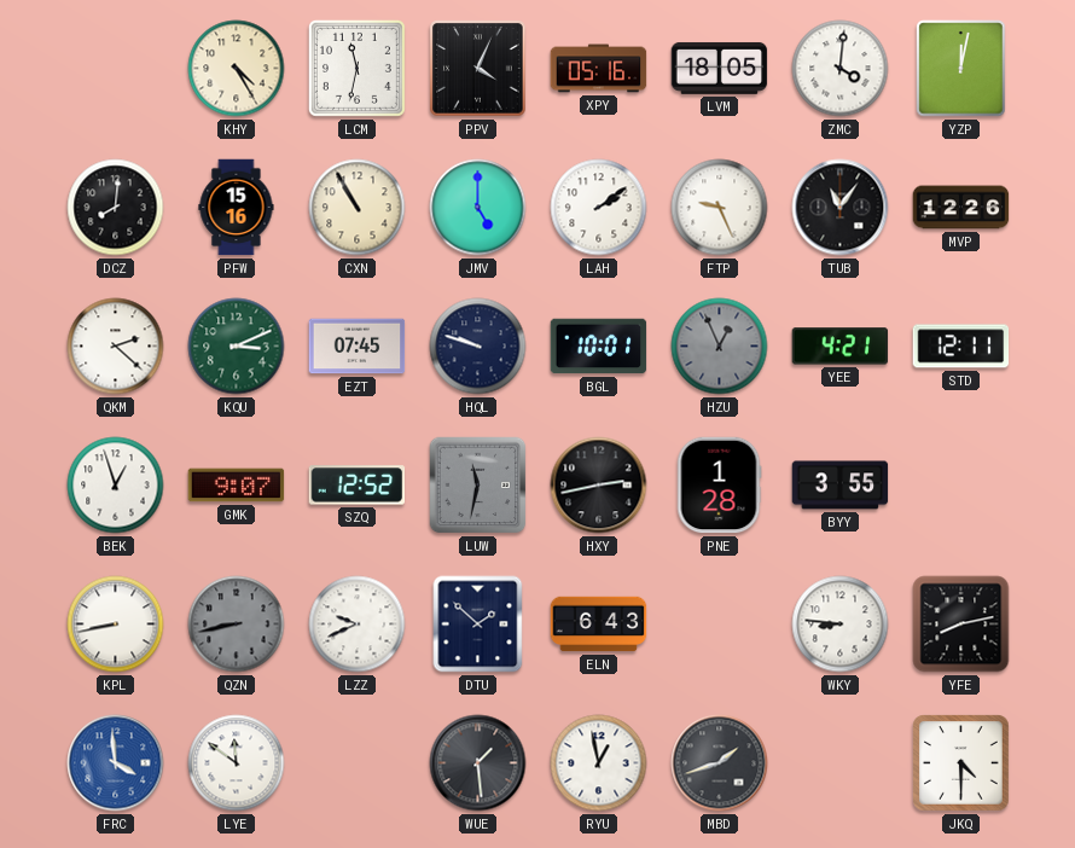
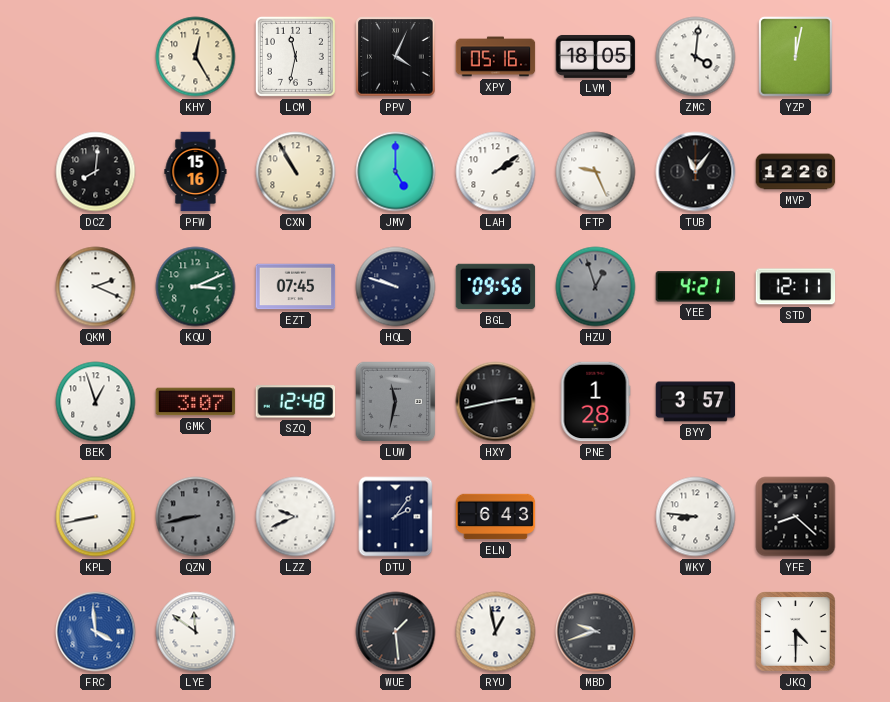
KHY: 4:25 -> 12:25
QKM: 2:22 -> 2:19
BGL: 10:01 -> 09:56
HZU: 12:56 -> 12:57
GMK: 9:07 -> 3:07
SZQ: 12:52 -> 12:48
BYY: 3:55 -> 3:57
DTU: 1:52 -> 2:06
YFE: 8:13 -> 8:22
MBD: 1:42 -> 9:42
